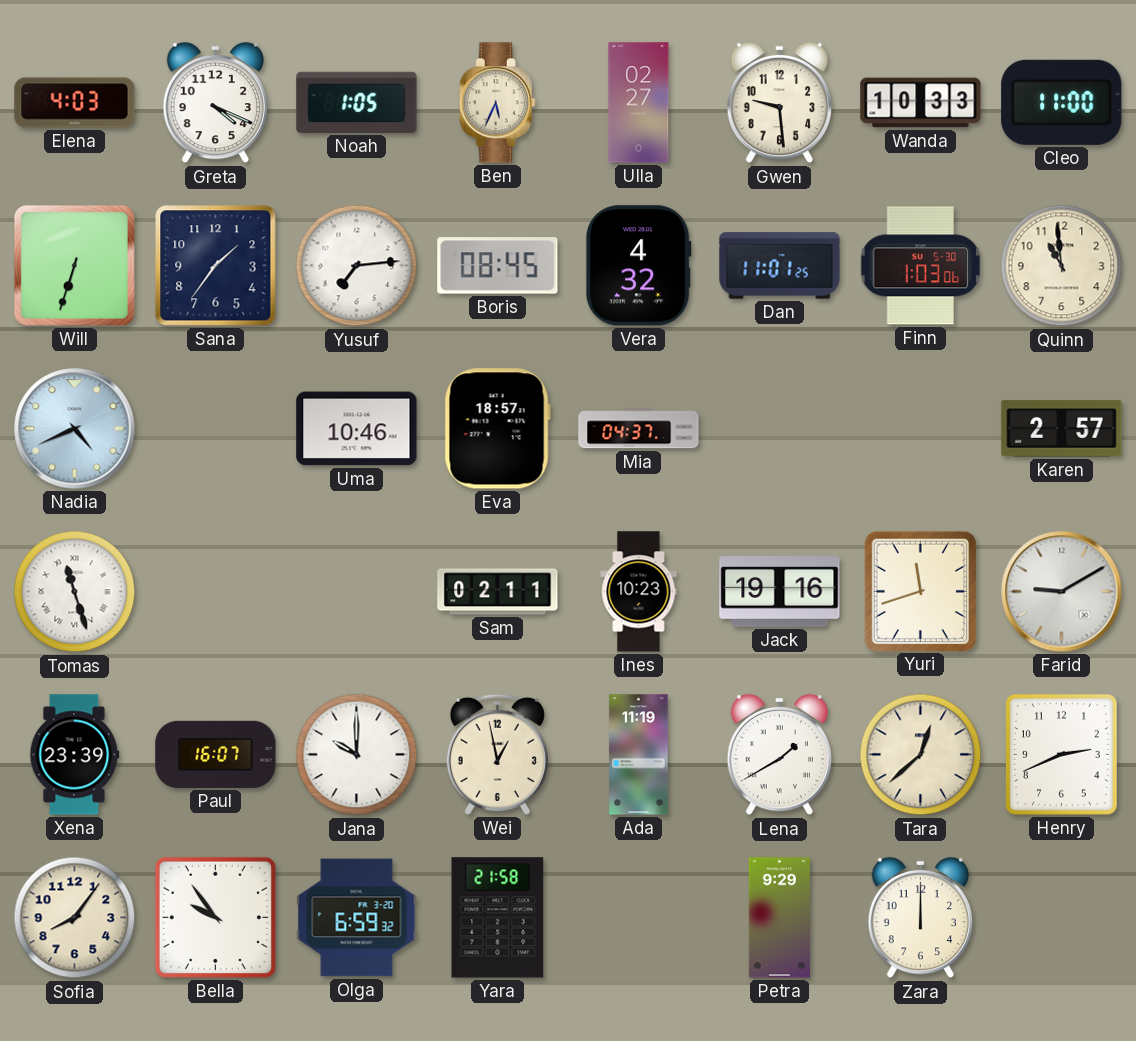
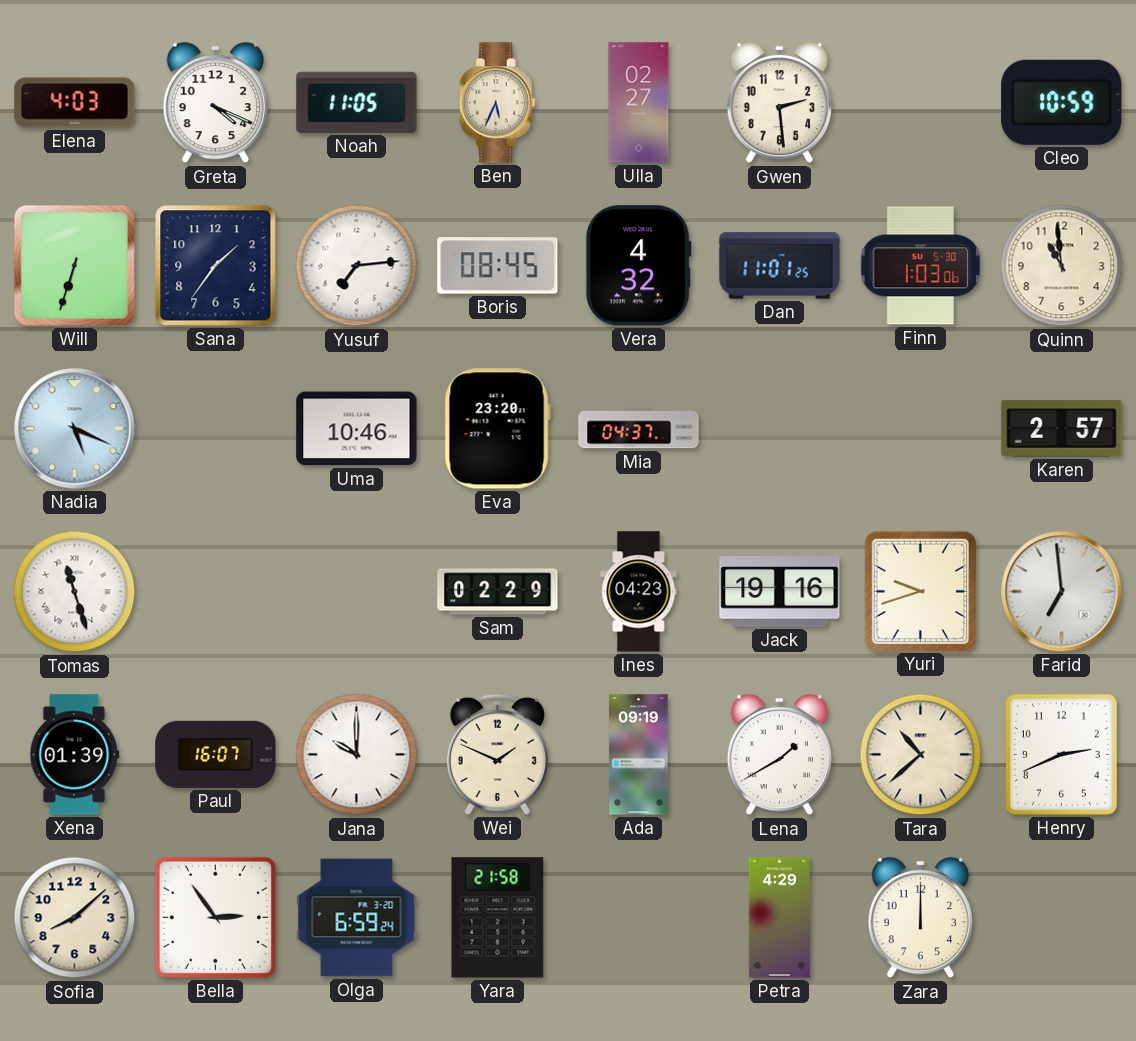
Noah: 1:05 -> 11:05
Gwen: 9:29 -> 2:29
Wanda: 10:33 -> none
Cleo: 11:00 -> 10:59
Nadia: 4:41 -> 5:19
Eva: 18:57 -> 23:20
Sam: 02:11 -> 02:29
Ines: 10:23 -> 04:23
Yuri: 11:42 -> 9:42
Farid: 9:10 -> 6:59
Xena: 23:39 -> 01:39
Wei: 12:58 -> 1:49
Ada: 11:19 -> 09:19
Tara: 12:38 -> 10:38
Sofia: 8:06 -> 8:08
Bella: 9:54 -> 2:54
Olga: 6:59:32 -> 6:59:24
Petra: 9:29 -> 4:29
